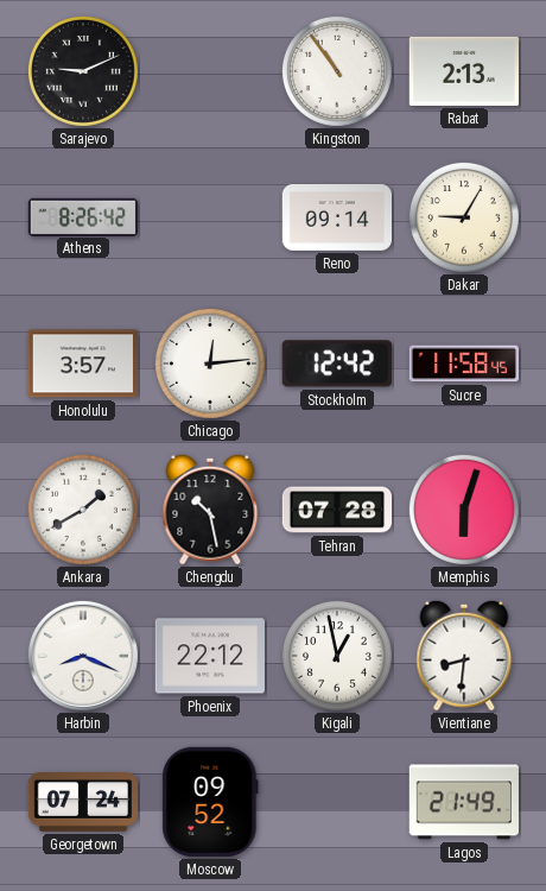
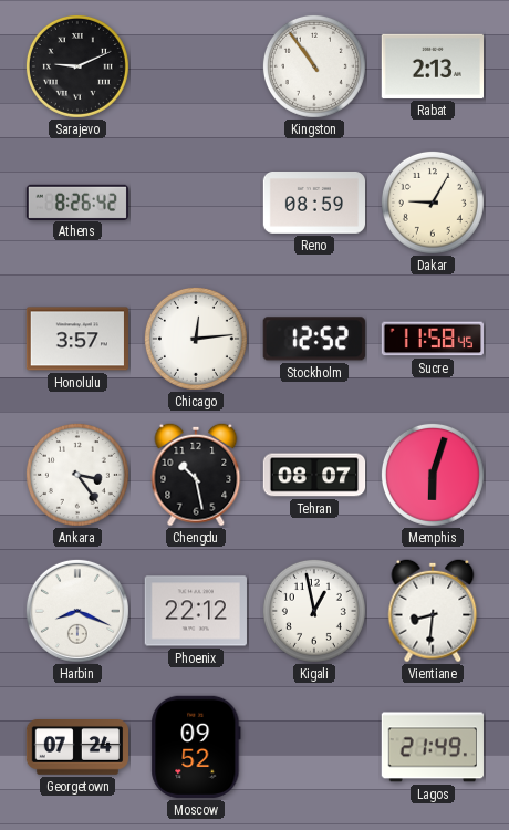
Reno: 09:14 -> 08:59
Stockholm: 12:42 -> 12:52
Ankara: 1:40 -> 3:24
Tehran: 07:28 -> 08:07
